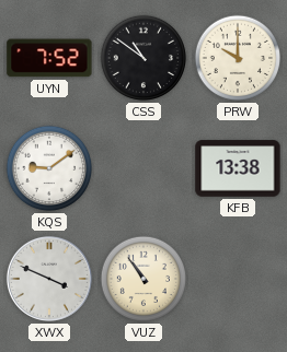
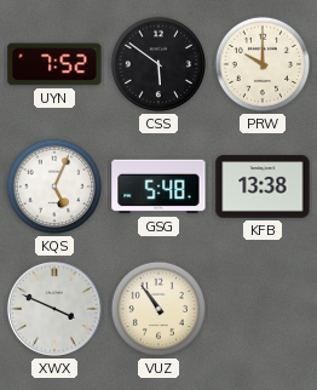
CSS: 10:51 -> 5:51
KQS: 9:09 -> 5:04
GSG: none -> 5:48
